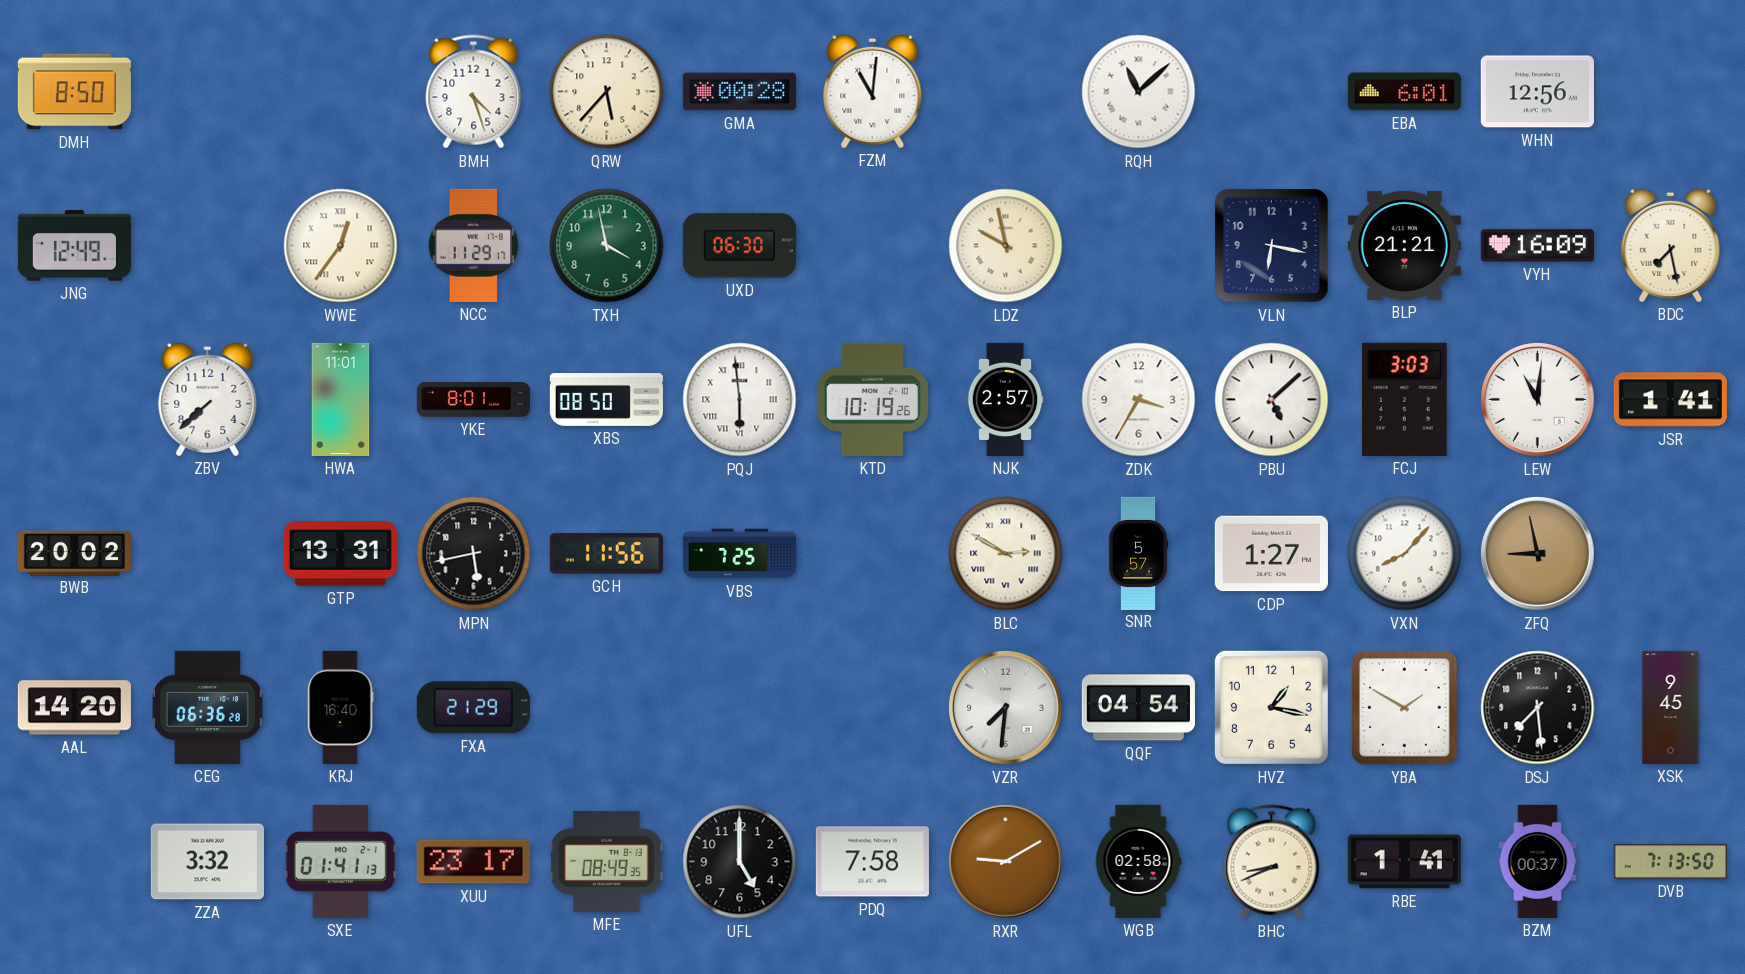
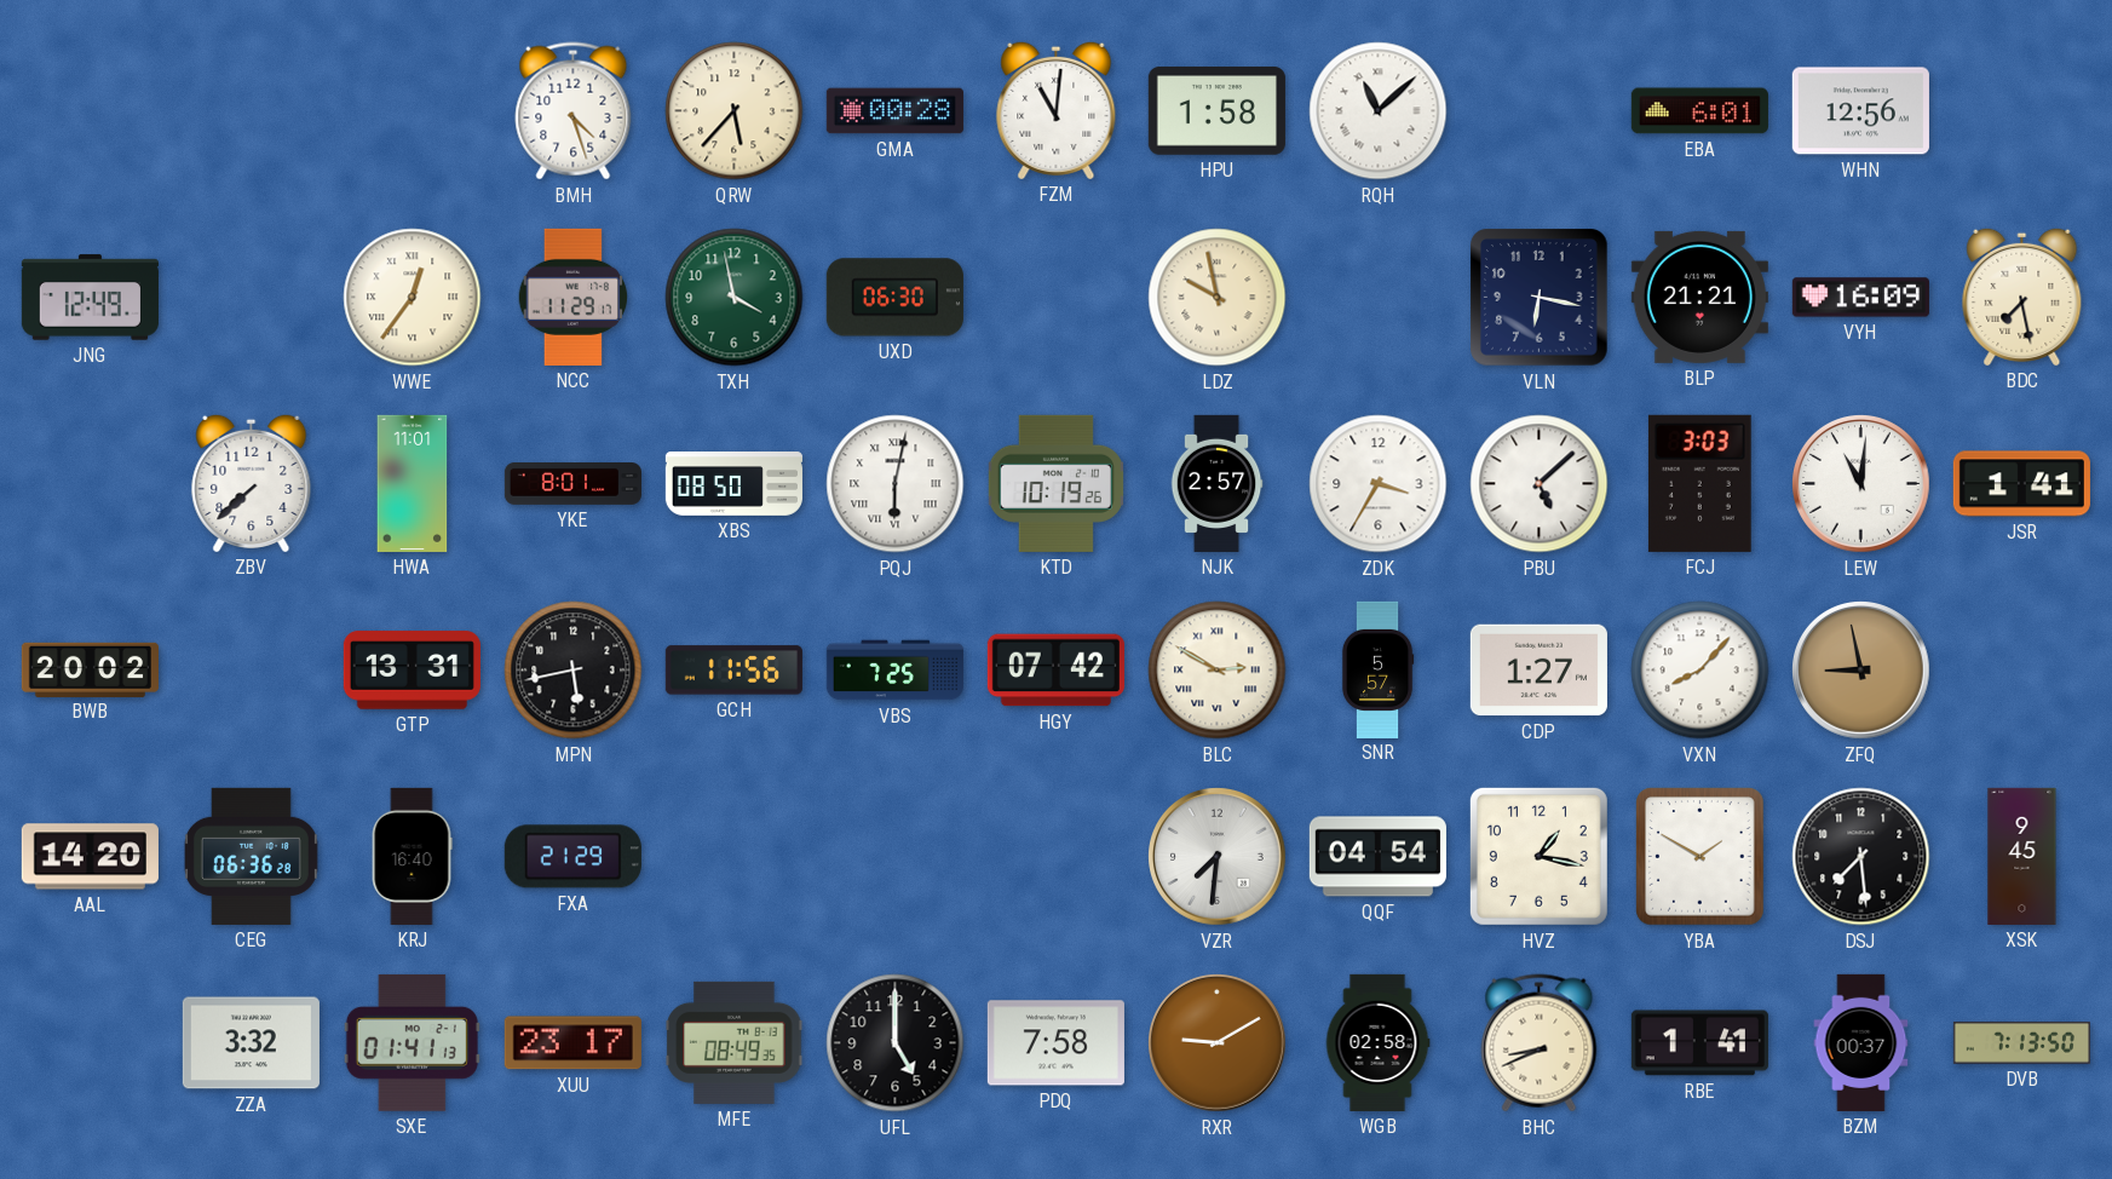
DMH: 8:50 -> none
HPU: none -> 1:58
PQJ: 5:59 -> 6:02
HGY: none -> 07:42
